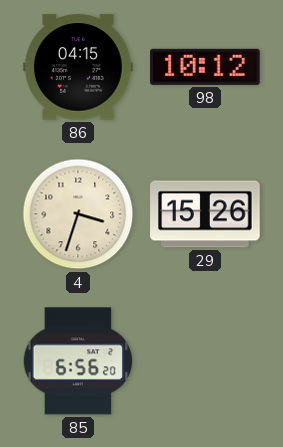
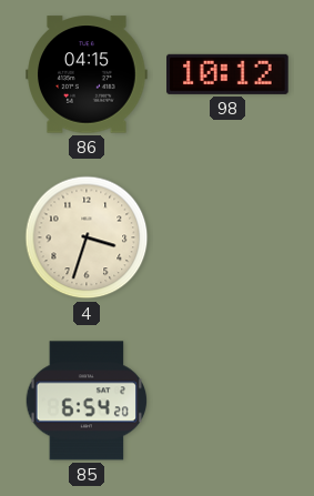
29: 15:26 -> none
85: 6:56 -> 6:54
